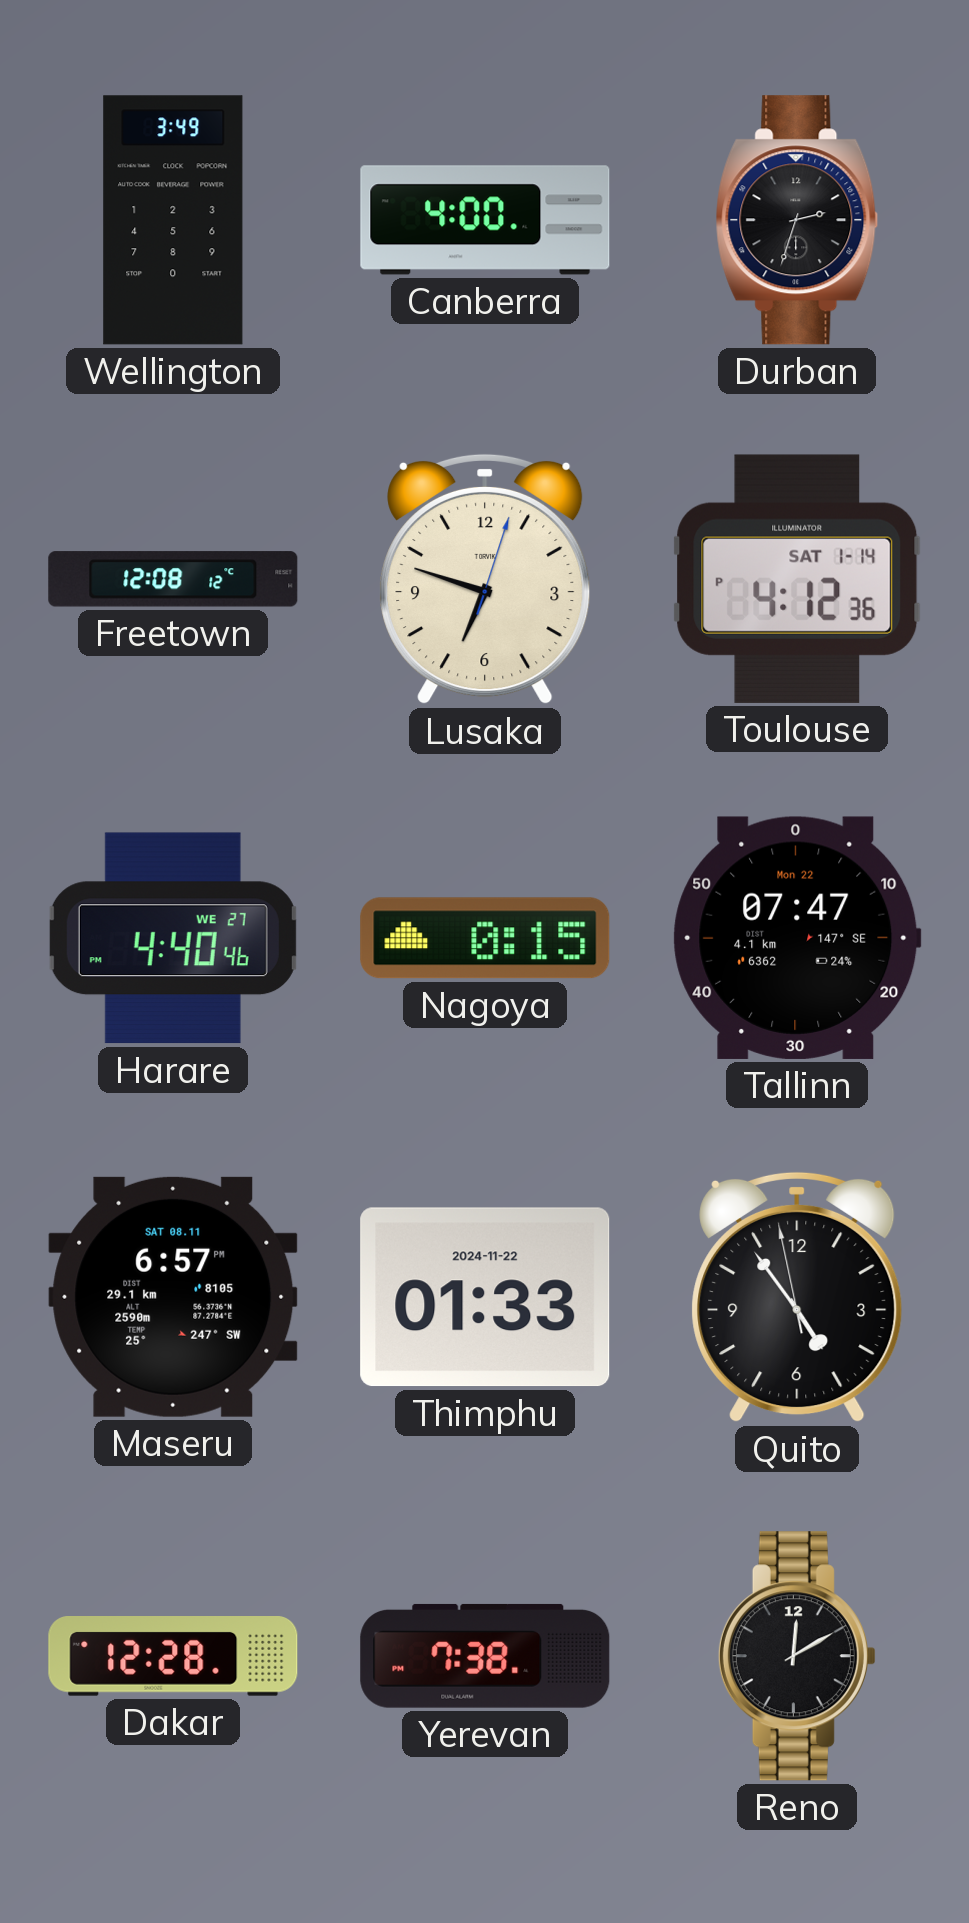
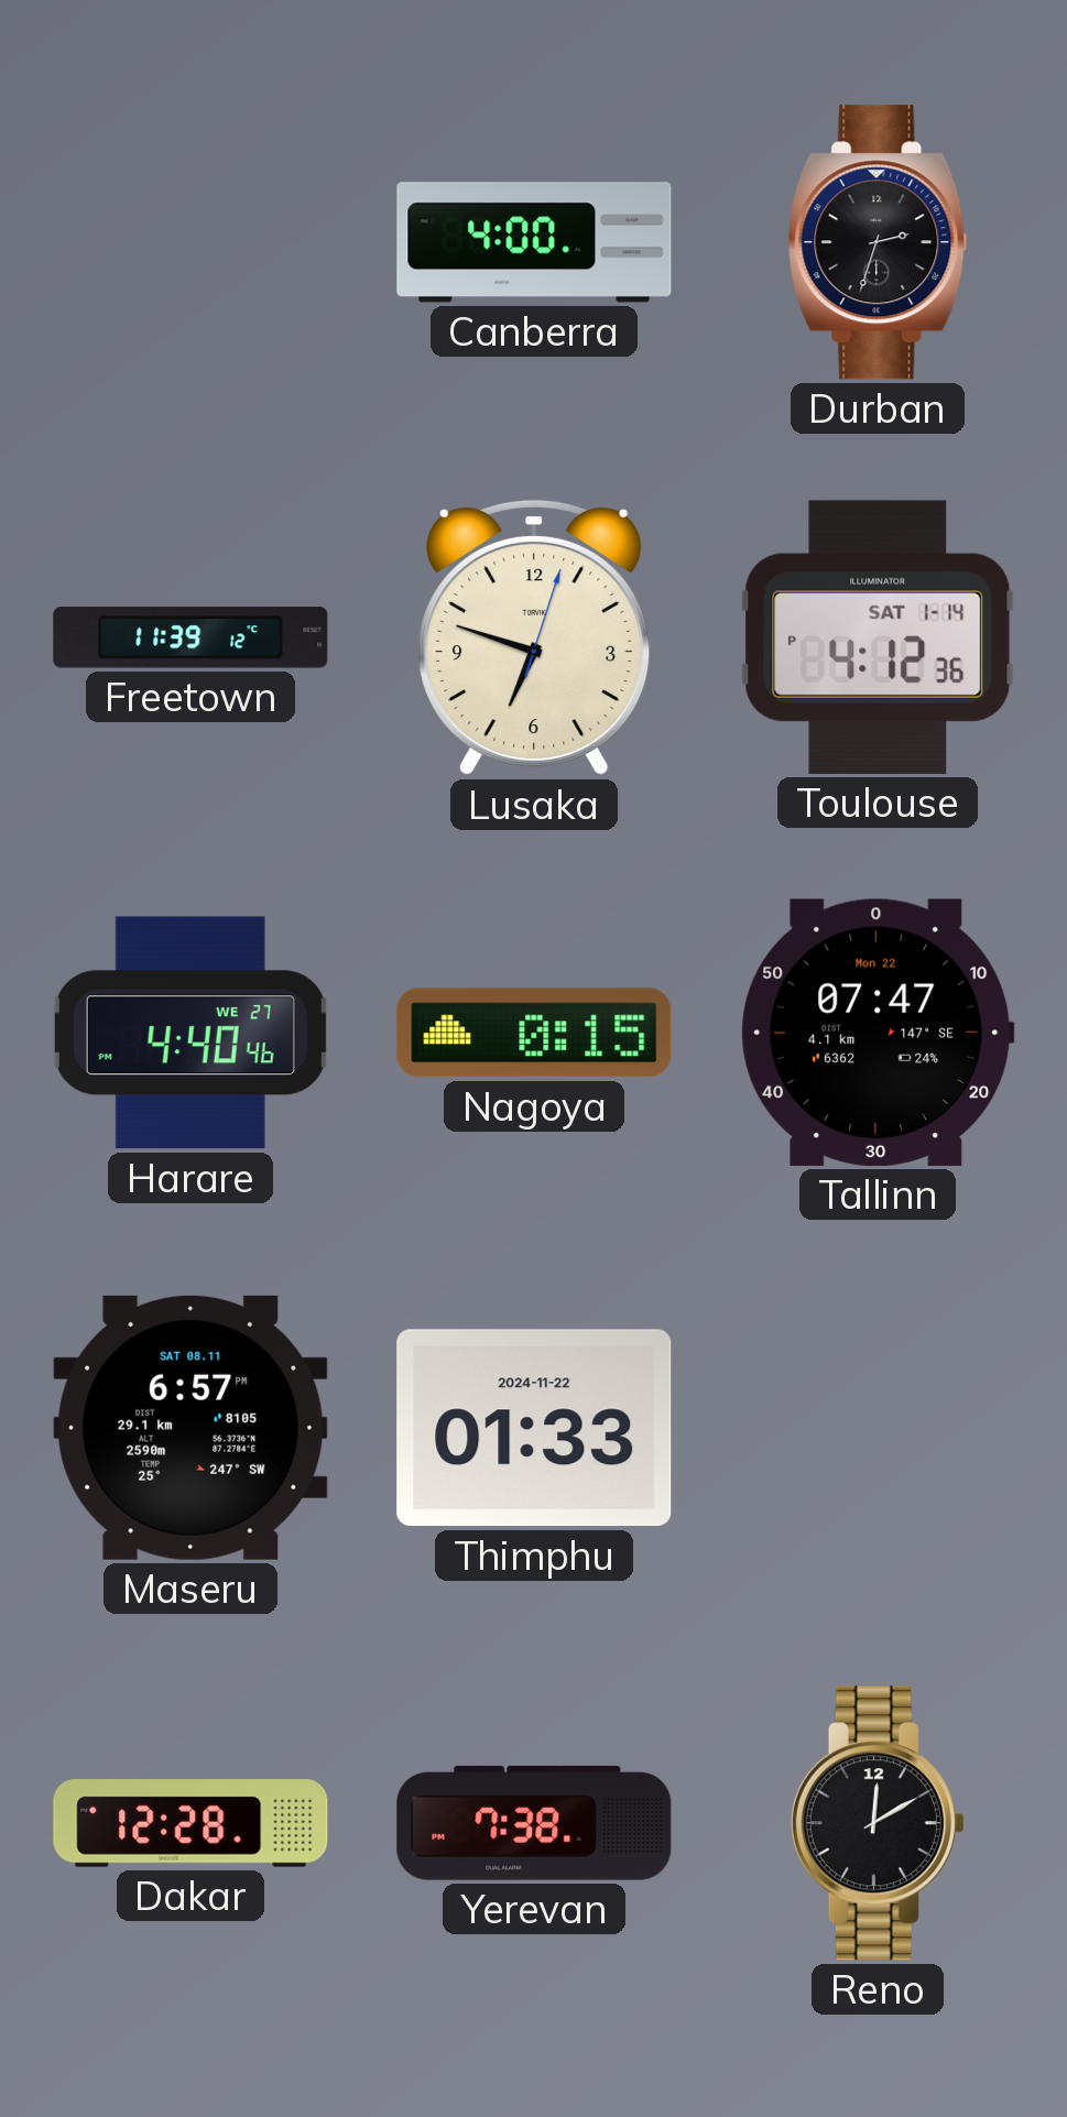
Wellington: 3:49 -> none
Freetown: 12:08 -> 11:39
Quito: 4:53 -> none
